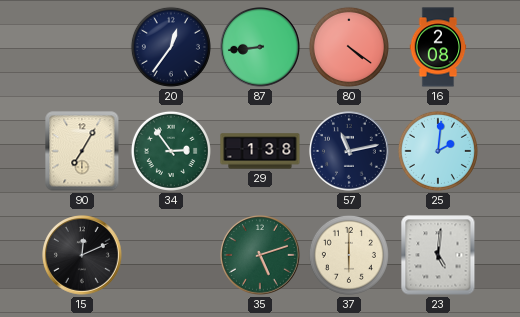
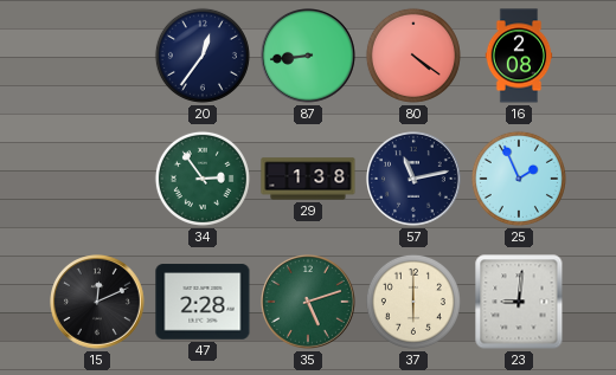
90: 7:05 -> none
25: 2:01 -> 1:56
47: none -> 2:28
23: 5:01 -> 9:01
